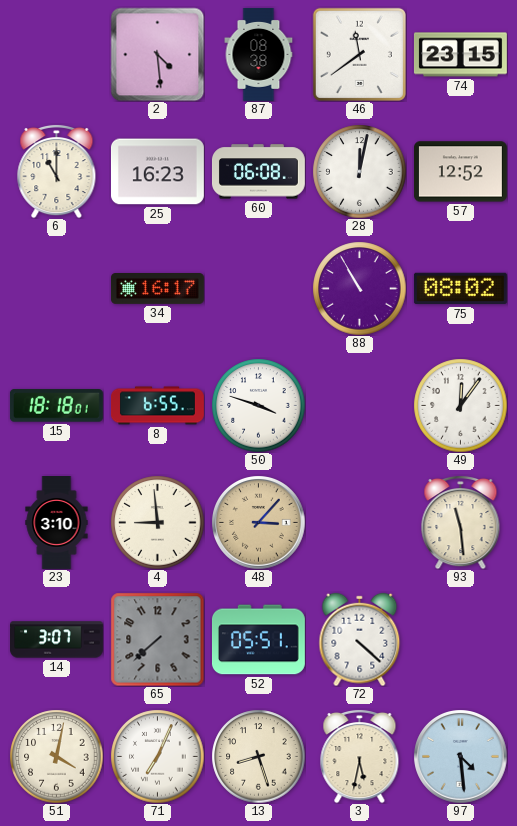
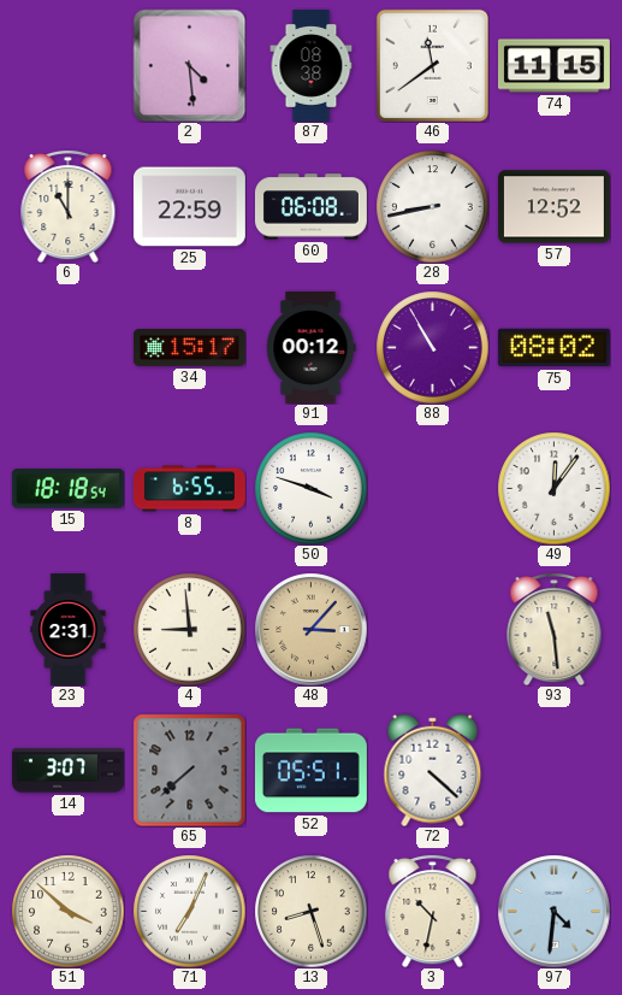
74: 23:15 -> 11:15
25: 16:23 -> 22:59
28: 12:02 -> 8:43
34: 16:17 -> 15:17
91: none -> 00:12
15: 18:18:01 -> 18:18:54
23: 3:10 -> 2:31
51: 4:02 -> 3:52
3: 5:32 -> 10:32
97: 4:29 -> 4:31
